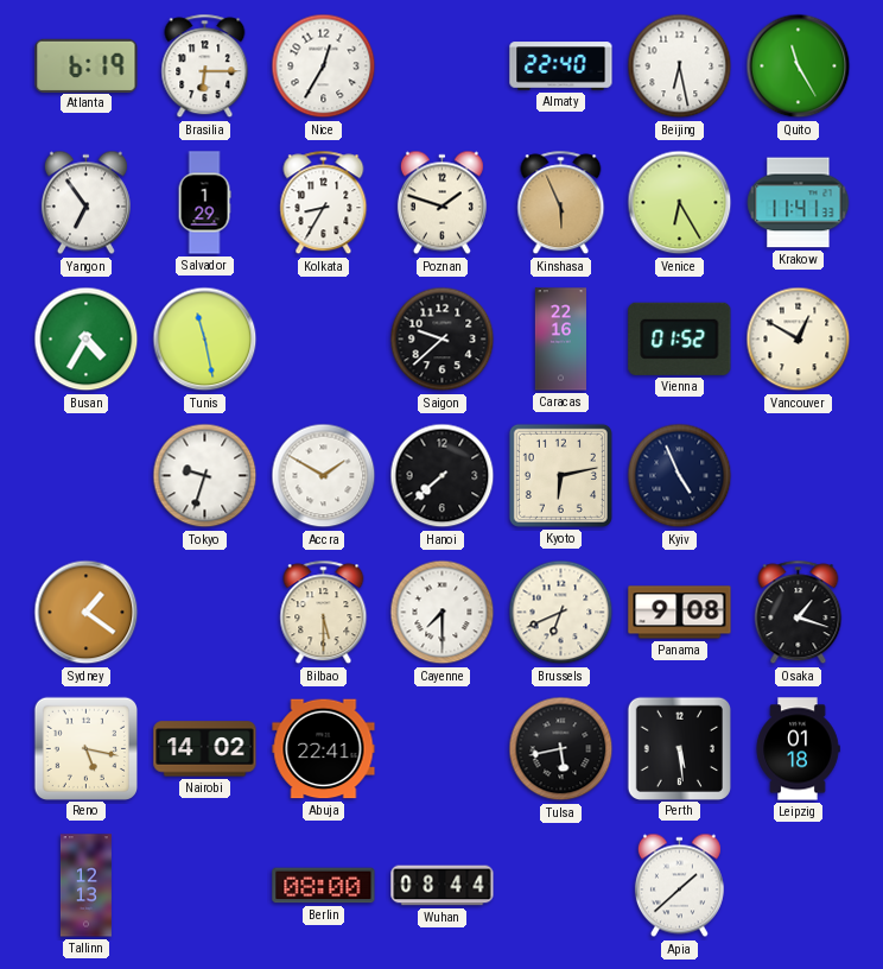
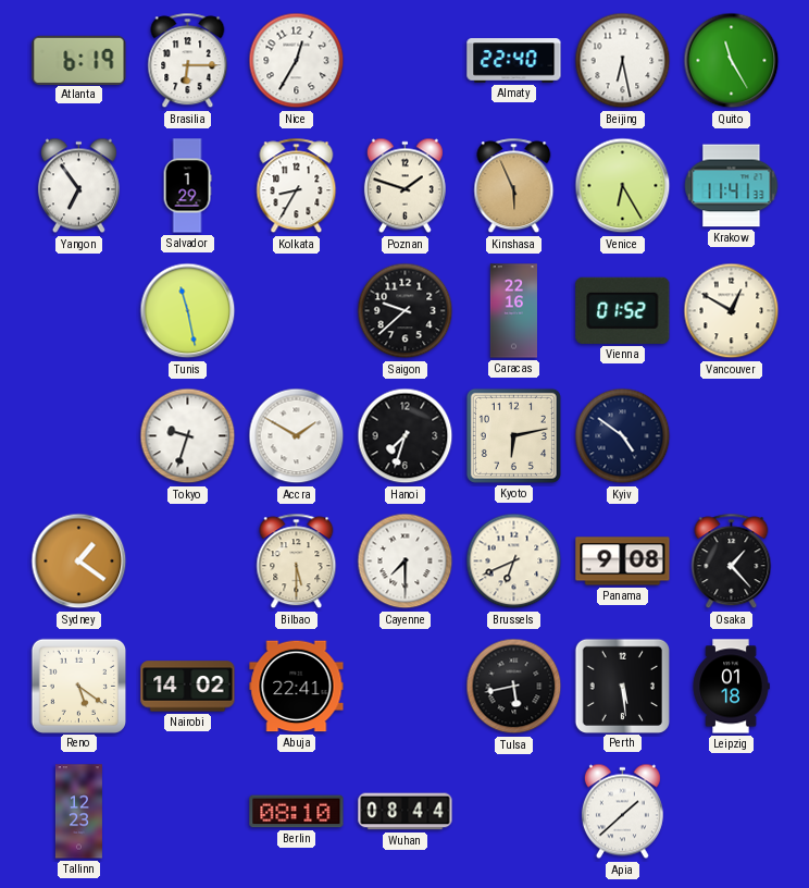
Busan: 4:35 -> none
Hanoi: 7:38 -> 7:33
Kyiv: 4:56 -> 4:51
Osaka: 1:18 -> 1:23
Reno: 5:17 -> 5:21
Tallinn: 12:13 -> 12:23
Berlin: 08:00 -> 08:10
